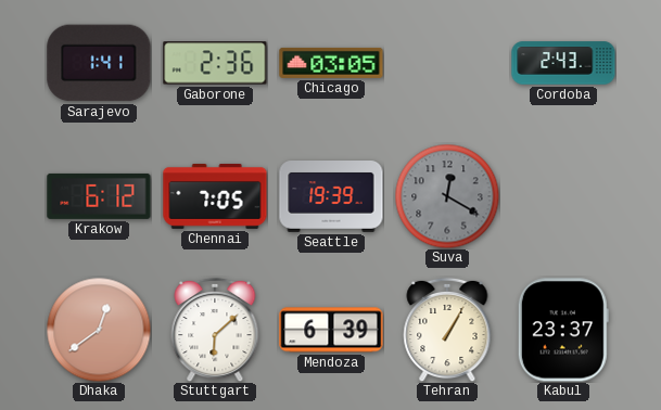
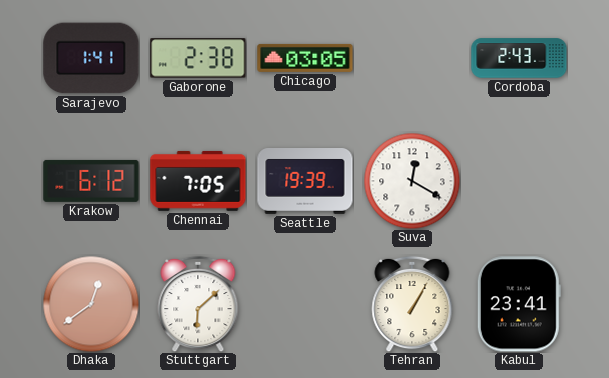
Gaborone: 2:36 -> 2:38
Suva dial: grey -> white
Mendoza: 6:39 -> none
Kabul: 23:37 -> 23:41
